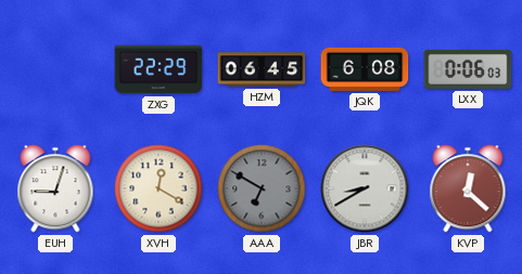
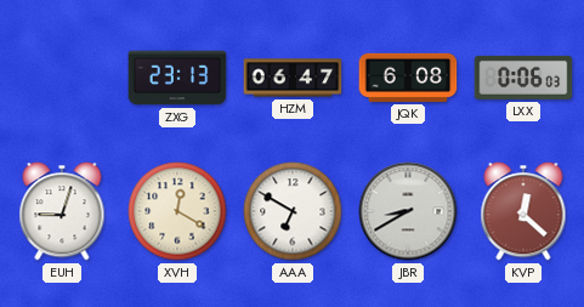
ZXG: 22:29 -> 23:13
HZM: 06:45 -> 06:47
AAA dial: grey -> white
